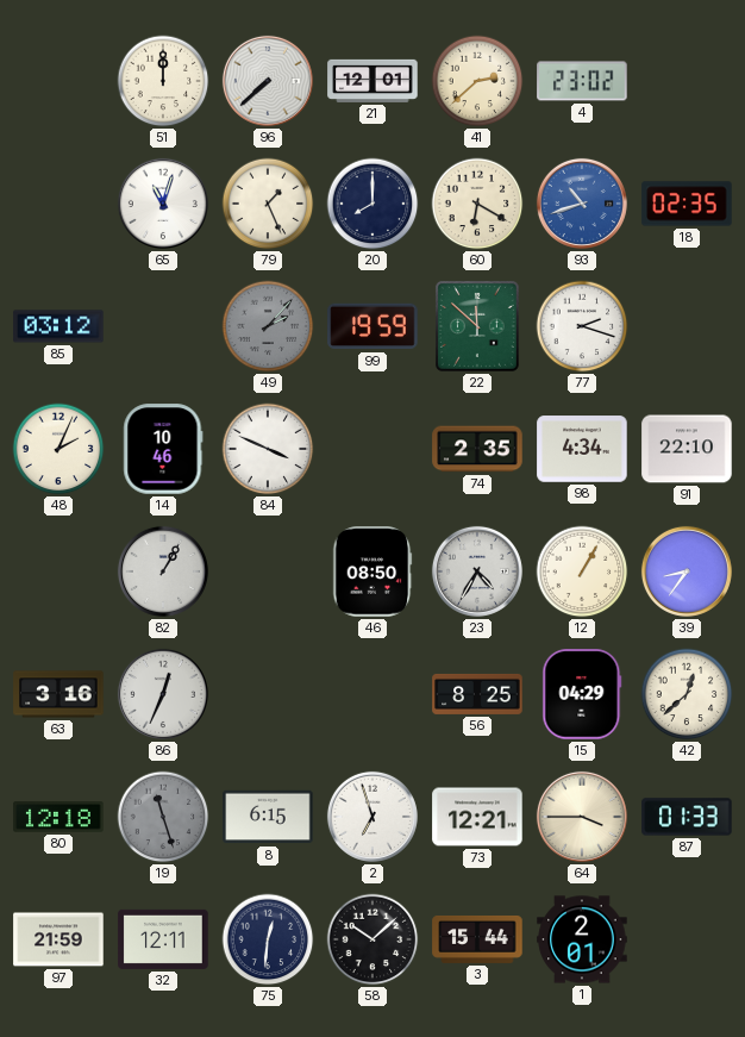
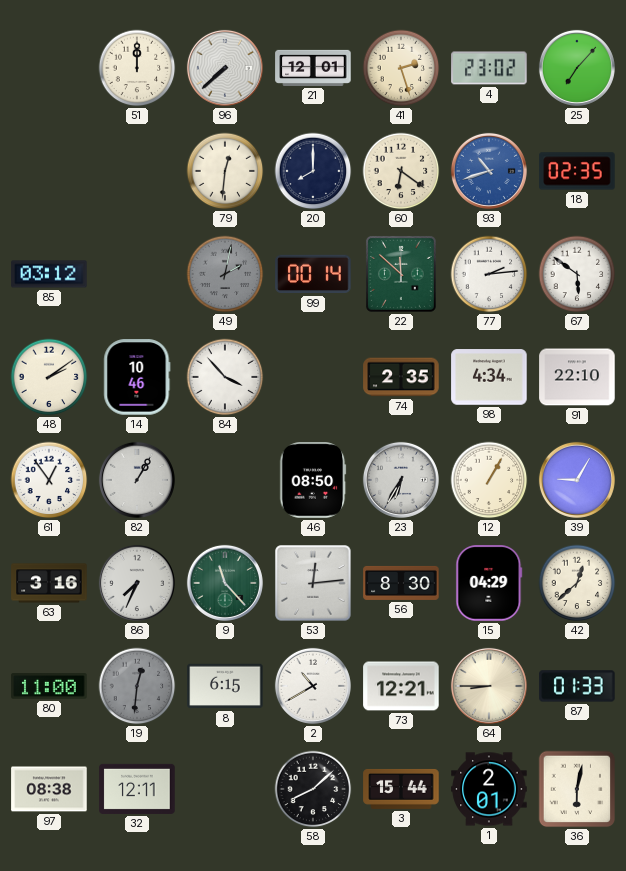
41: 2:38 -> 2:27
25: none -> 7:07
65: 11:03 -> none
79: 1:26 -> 12:31
60: 6:20 -> 6:21
49: 2:07 -> 2:02
99: 19:59 -> 00:14
77: 2:18 -> 2:14
67: none -> 5:51
48: 2:04 -> 2:09
84: 3:49 -> 3:53
61: none -> 12:54
23: 4:35 -> 6:35
39: 8:36 -> 9:05
86: 12:34 -> 7:34
9: none -> 11:23
53: none -> 12:14
56: 8:25 -> 8:30
80: 12:18 -> 11:00
19: 11:27 -> 12:31
2: 6:57 -> 10:40
64: 3:45 -> 8:45
97: 21:59 -> 08:38
75: 12:31 -> none
58: 10:08 -> 8:08
36: none -> 6:02
